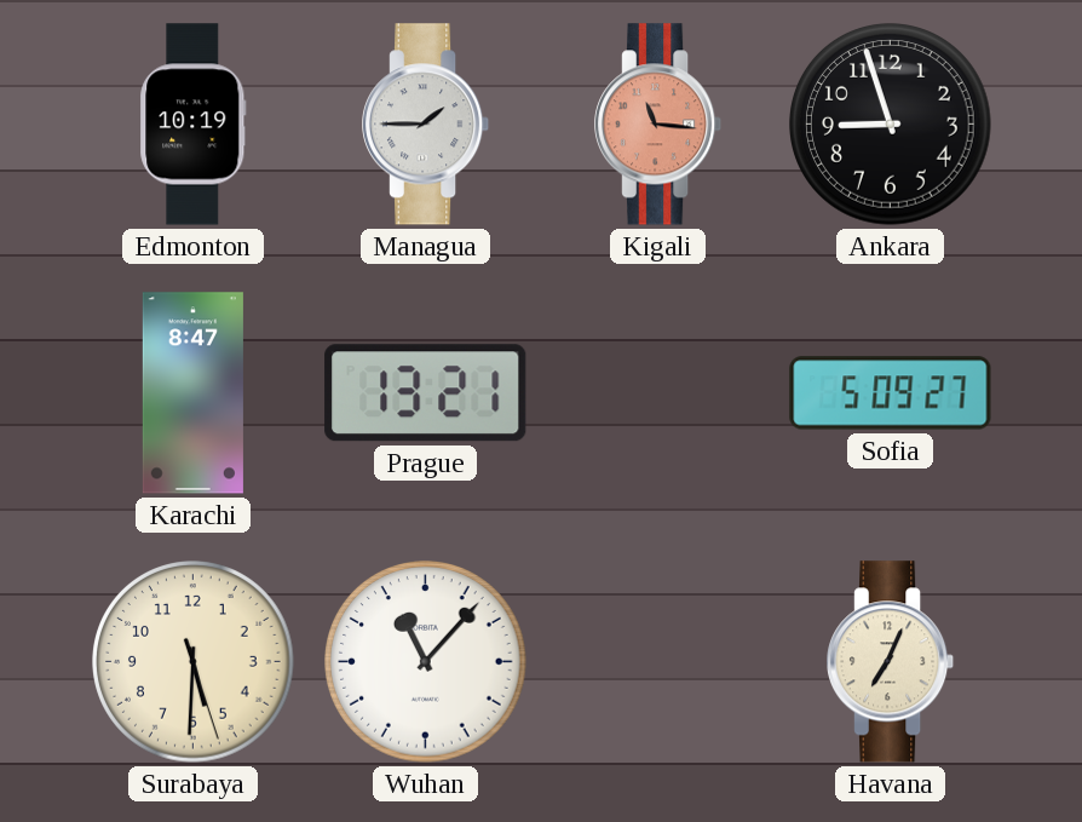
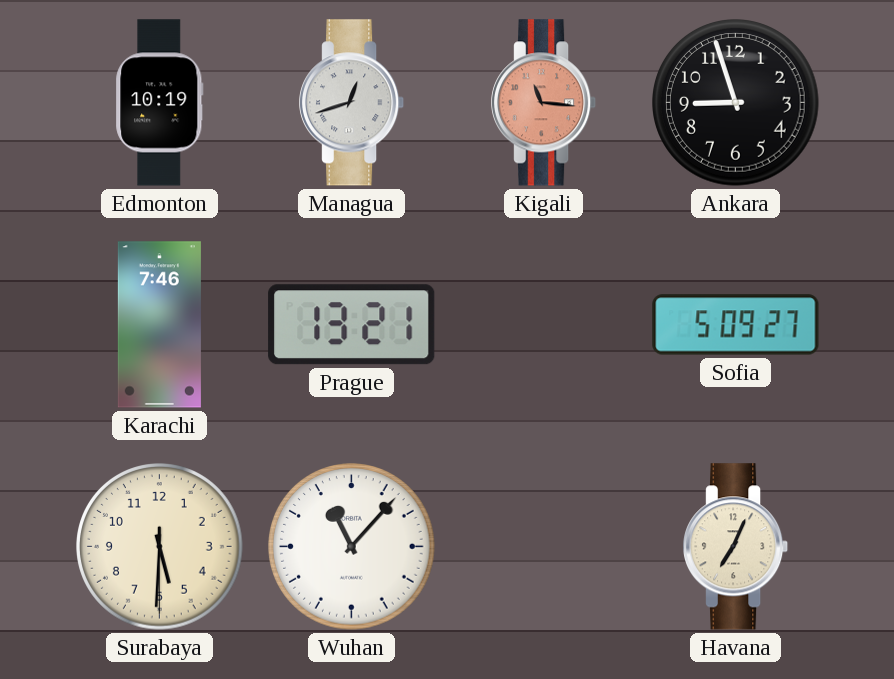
Managua: 1:45 -> 12:42
Karachi: 8:47 -> 7:46
Surabaya: 5:30:27 -> 5:30:30
